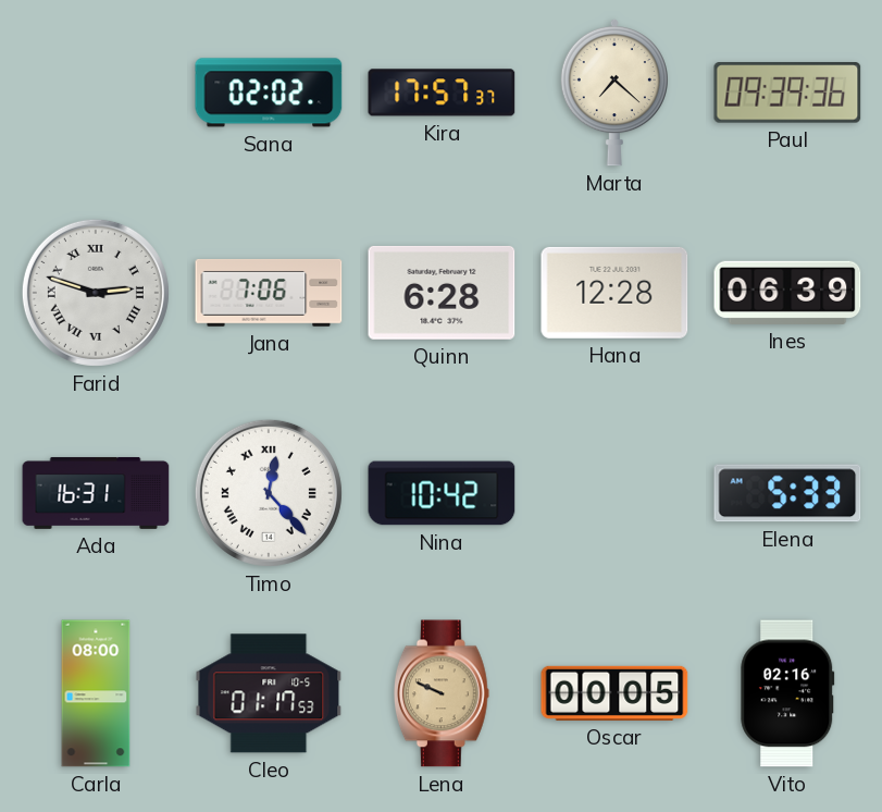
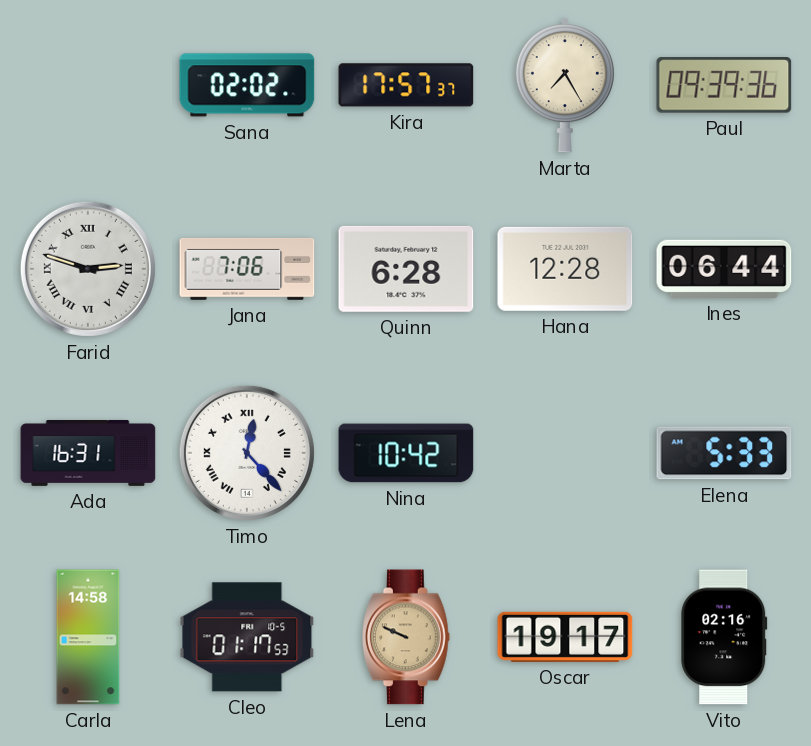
Marta: 7:22 -> 7:25
Ines: 06:39 -> 06:44
Carla: 08:00 -> 14:58
Oscar: 00:05 -> 19:17
